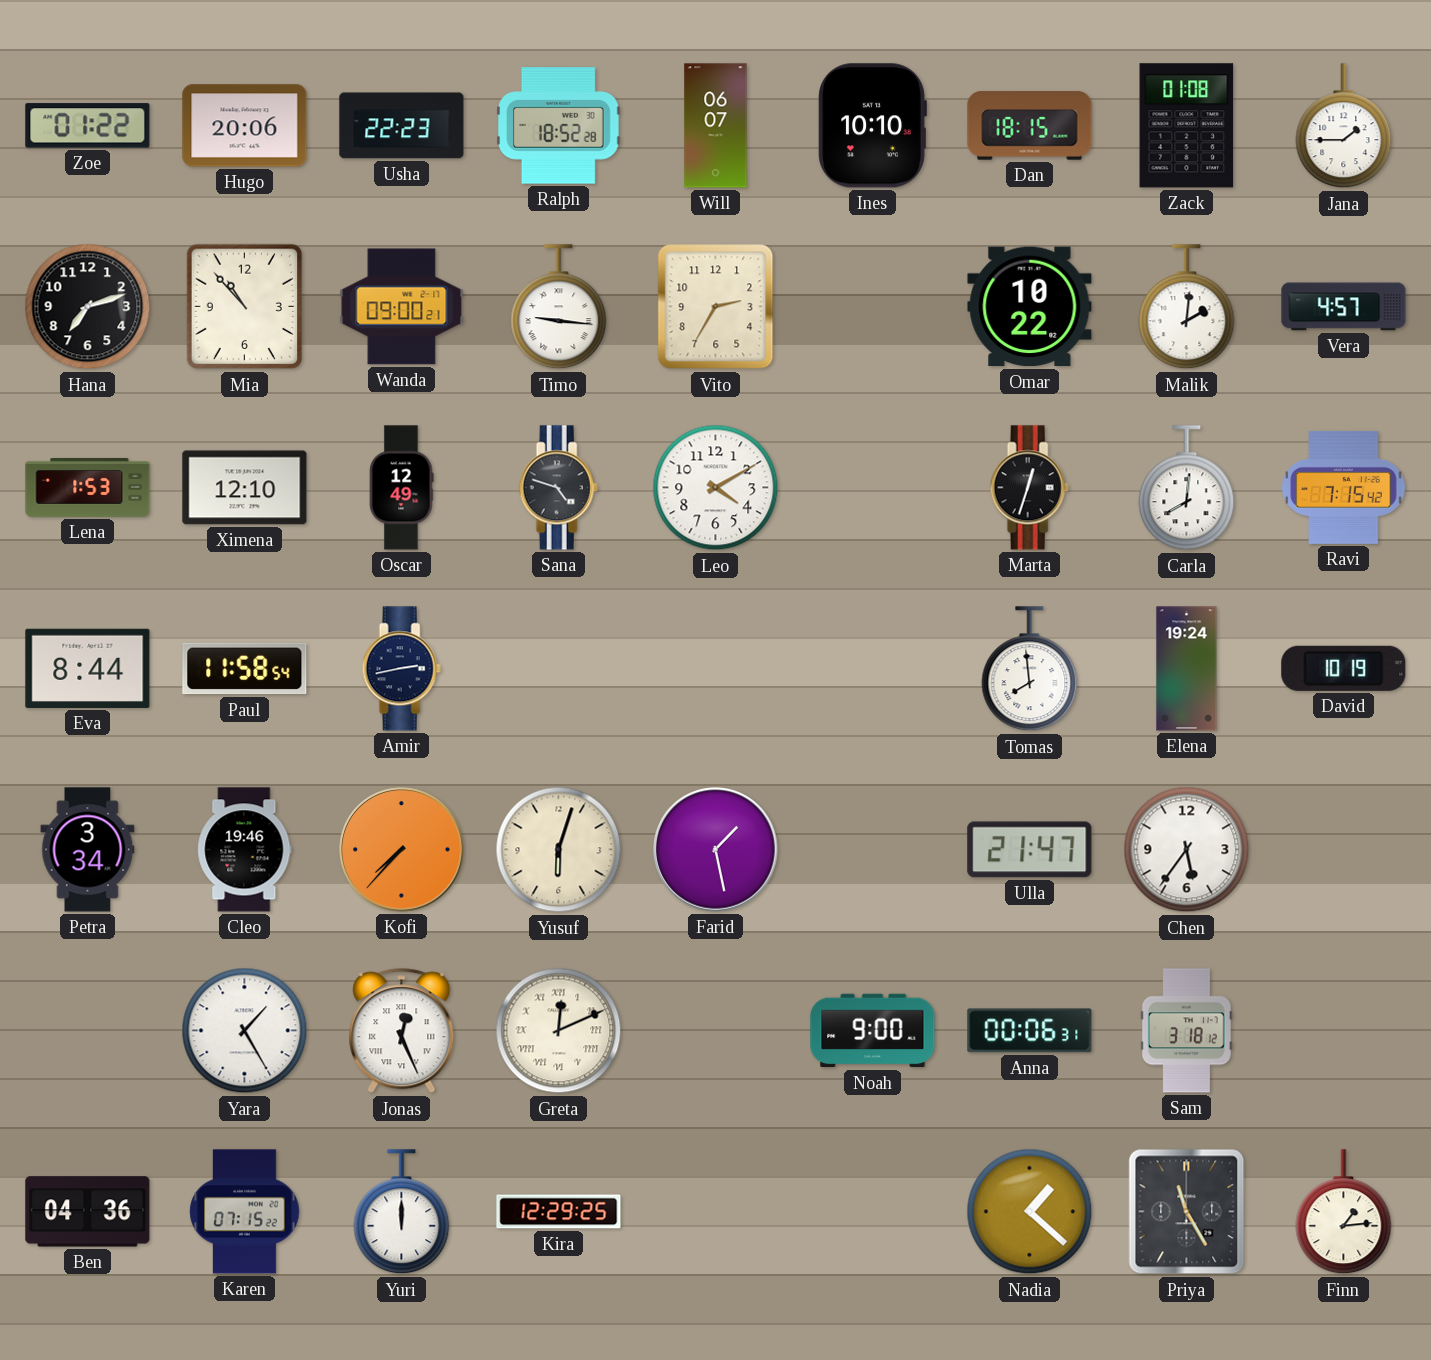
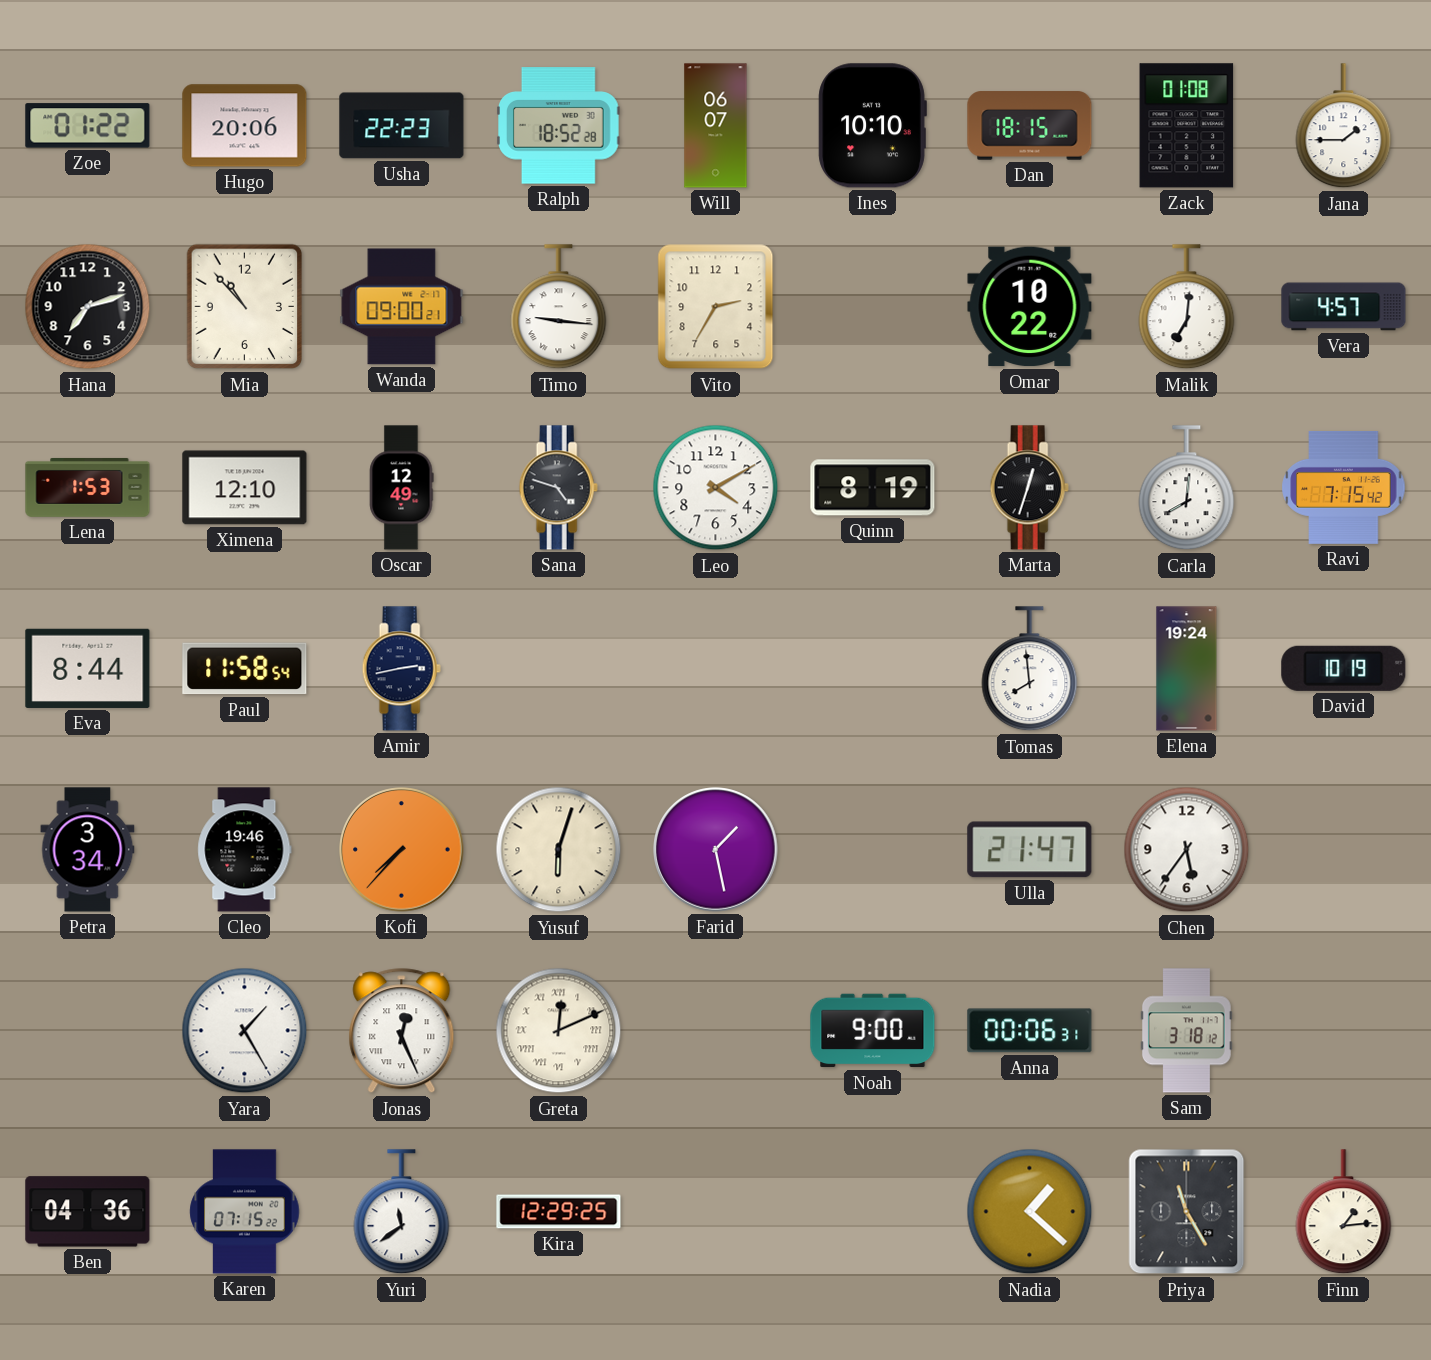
Malik: 2:01 -> 7:01
Quinn: none -> 8:19
Yuri: 12:00 -> 11:39
